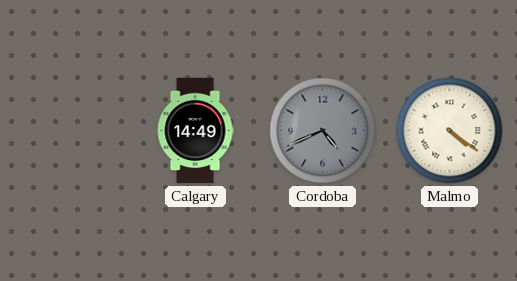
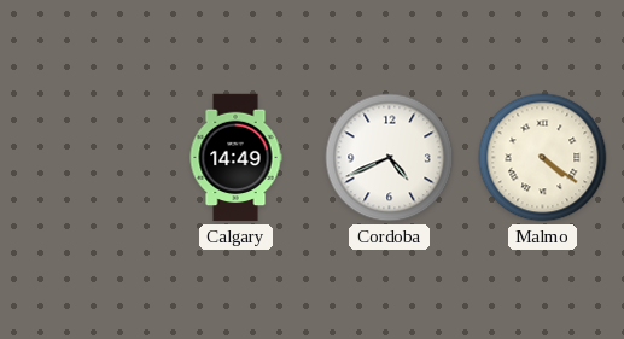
Cordoba dial: grey -> white
